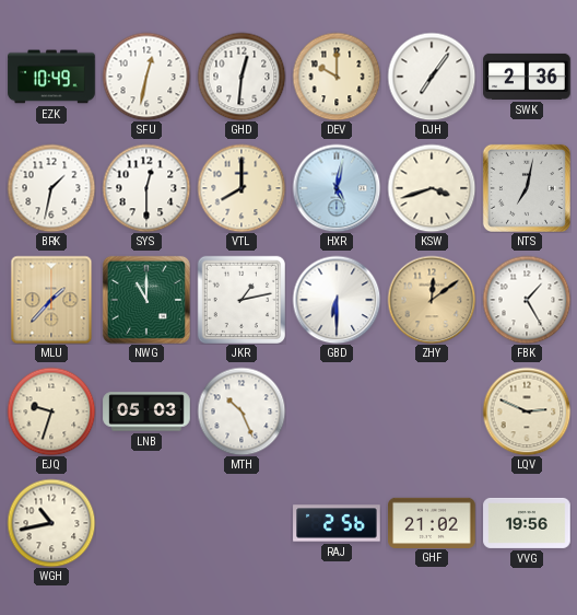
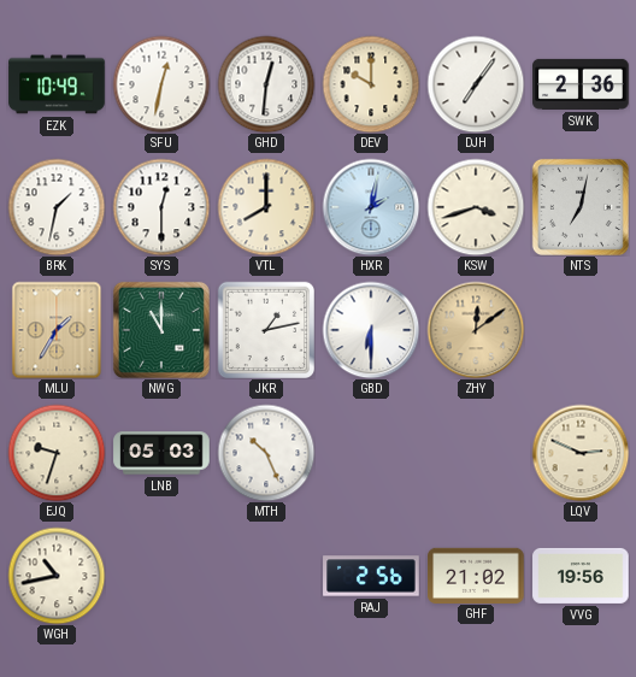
HXR: 5:02 -> 2:02
MLU: 1:37 -> 1:35
FBK: 1:25 -> none
